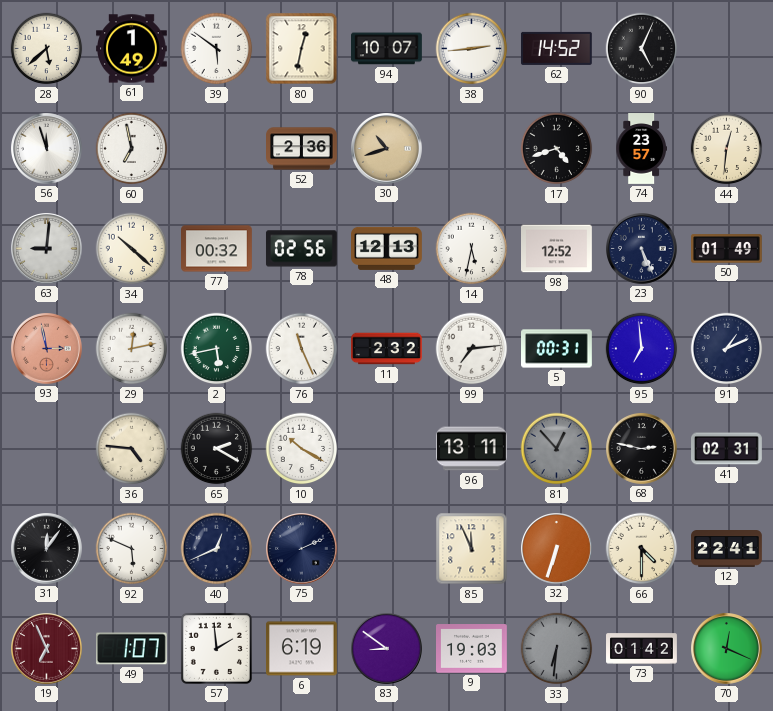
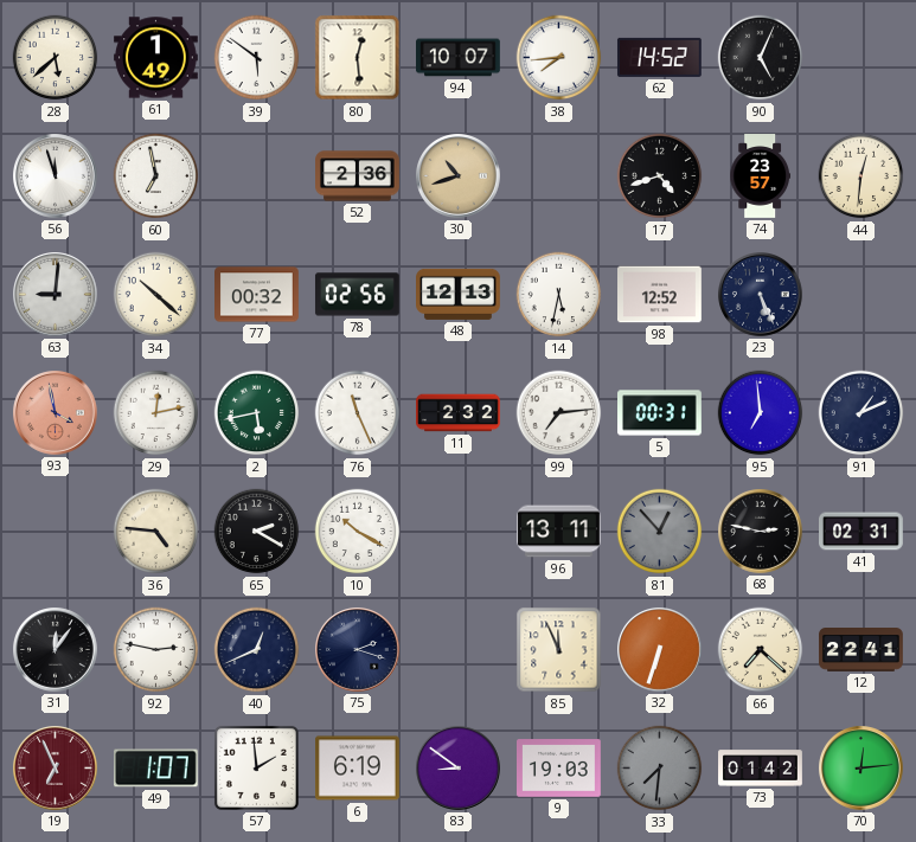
80: 12:32 -> 12:29
38: 2:44 -> 7:44
50: 01:49 -> none
93: 2:58 -> 3:58
92: 5:49 -> 2:47
75: 2:11 -> 2:18
66: 4:30 -> 7:22
33: 6:31 -> 7:31
70: 12:19 -> 12:14
